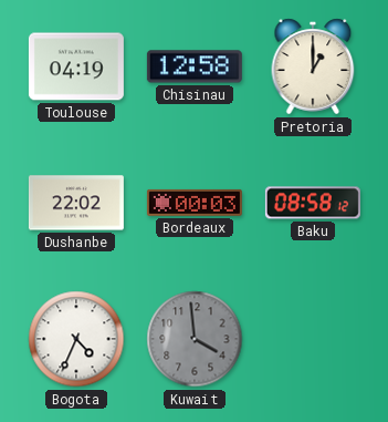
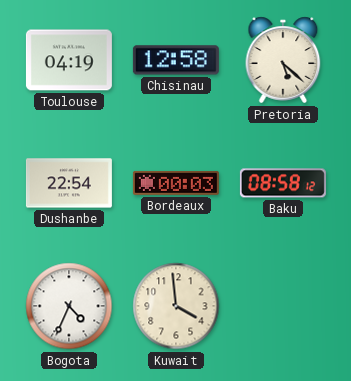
Pretoria: 1:00 -> 5:22
Dushanbe: 22:02 -> 22:54
Kuwait dial: grey -> cream
